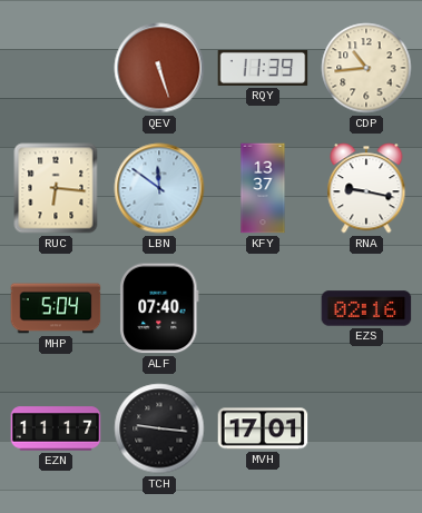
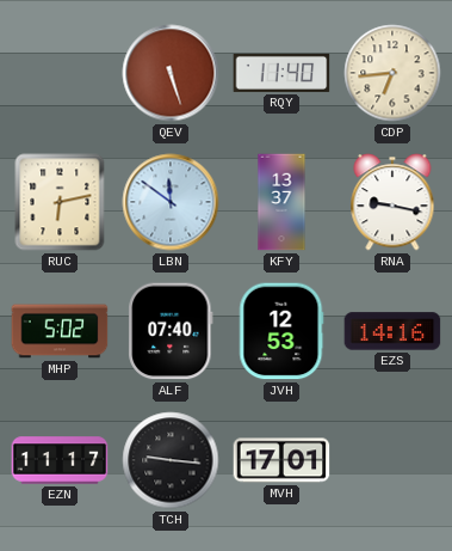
RQY: 11:39 -> 11:40
CDP: 10:44 -> 6:44
RUC: 6:16 -> 6:13
MHP: 5:04 -> 5:02
JVH: none -> 12:53
EZS: 02:16 -> 14:16
